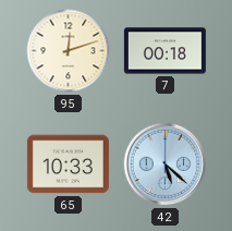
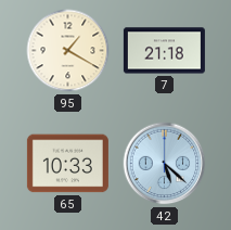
95: 12:12 -> 1:20
7: 00:18 -> 21:18
